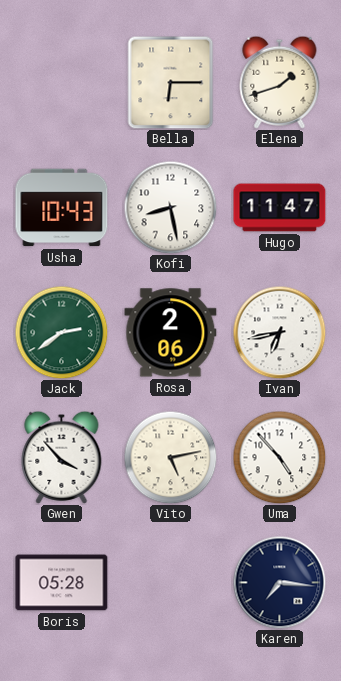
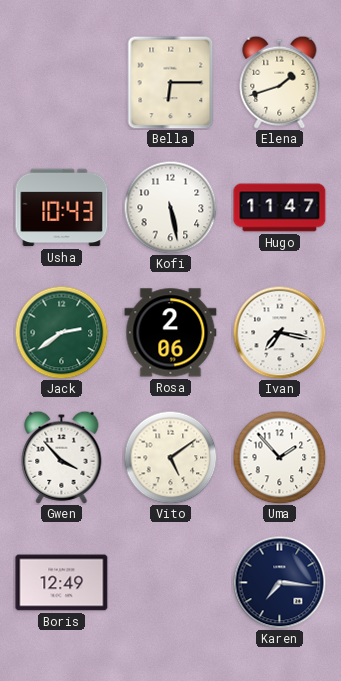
Kofi: 8:28 -> 5:28
Ivan: 6:43 -> 7:17
Vito: 5:13 -> 5:09
Uma: 4:53 -> 1:53
Boris: 05:28 -> 12:49
